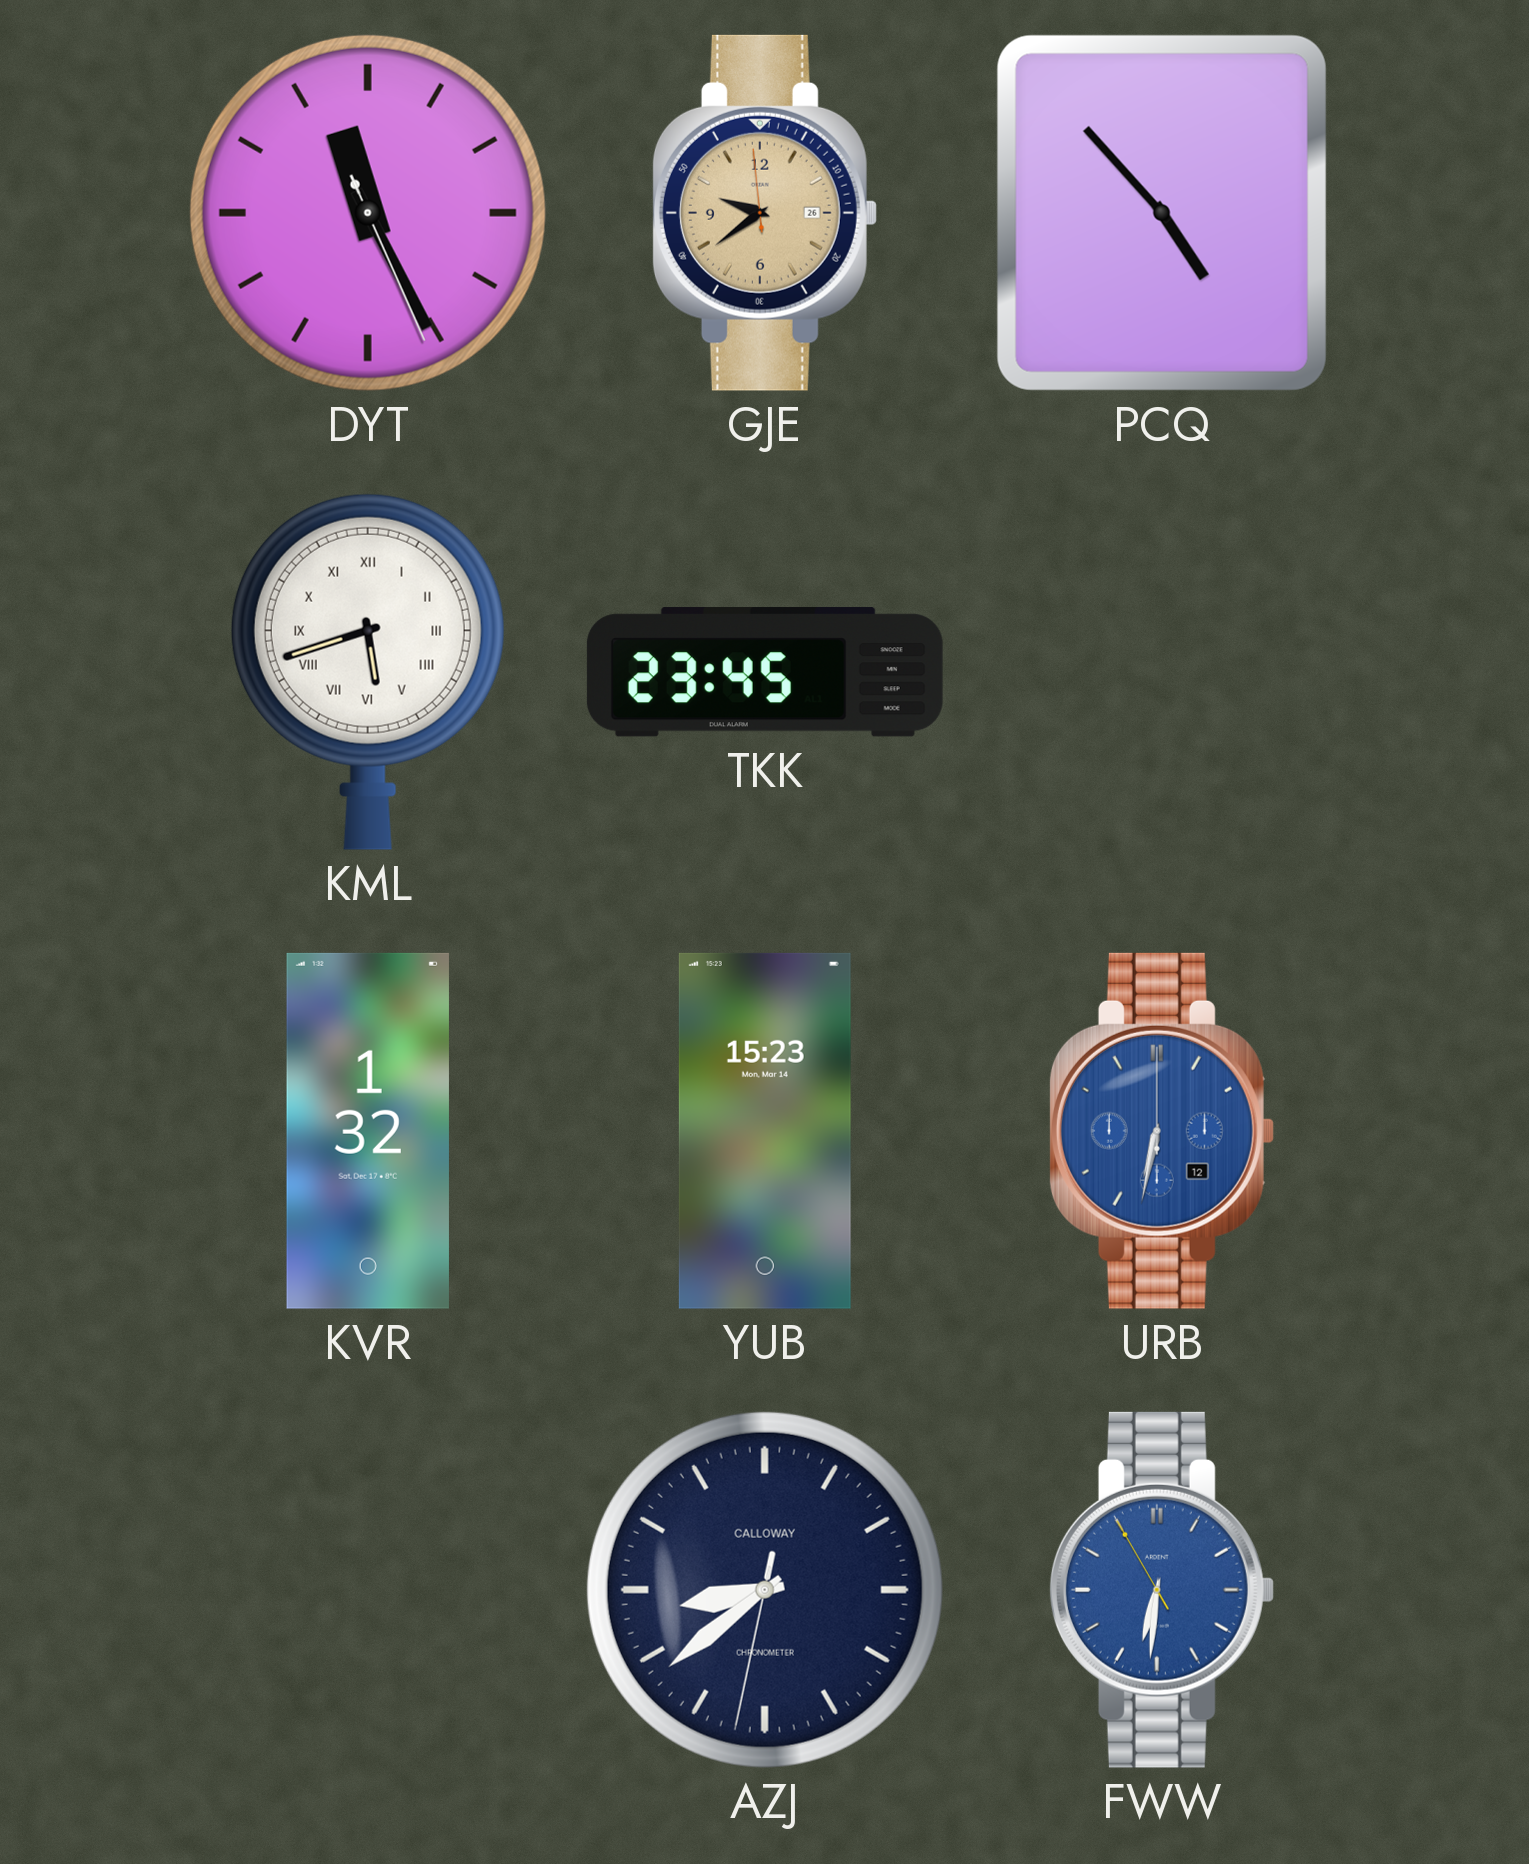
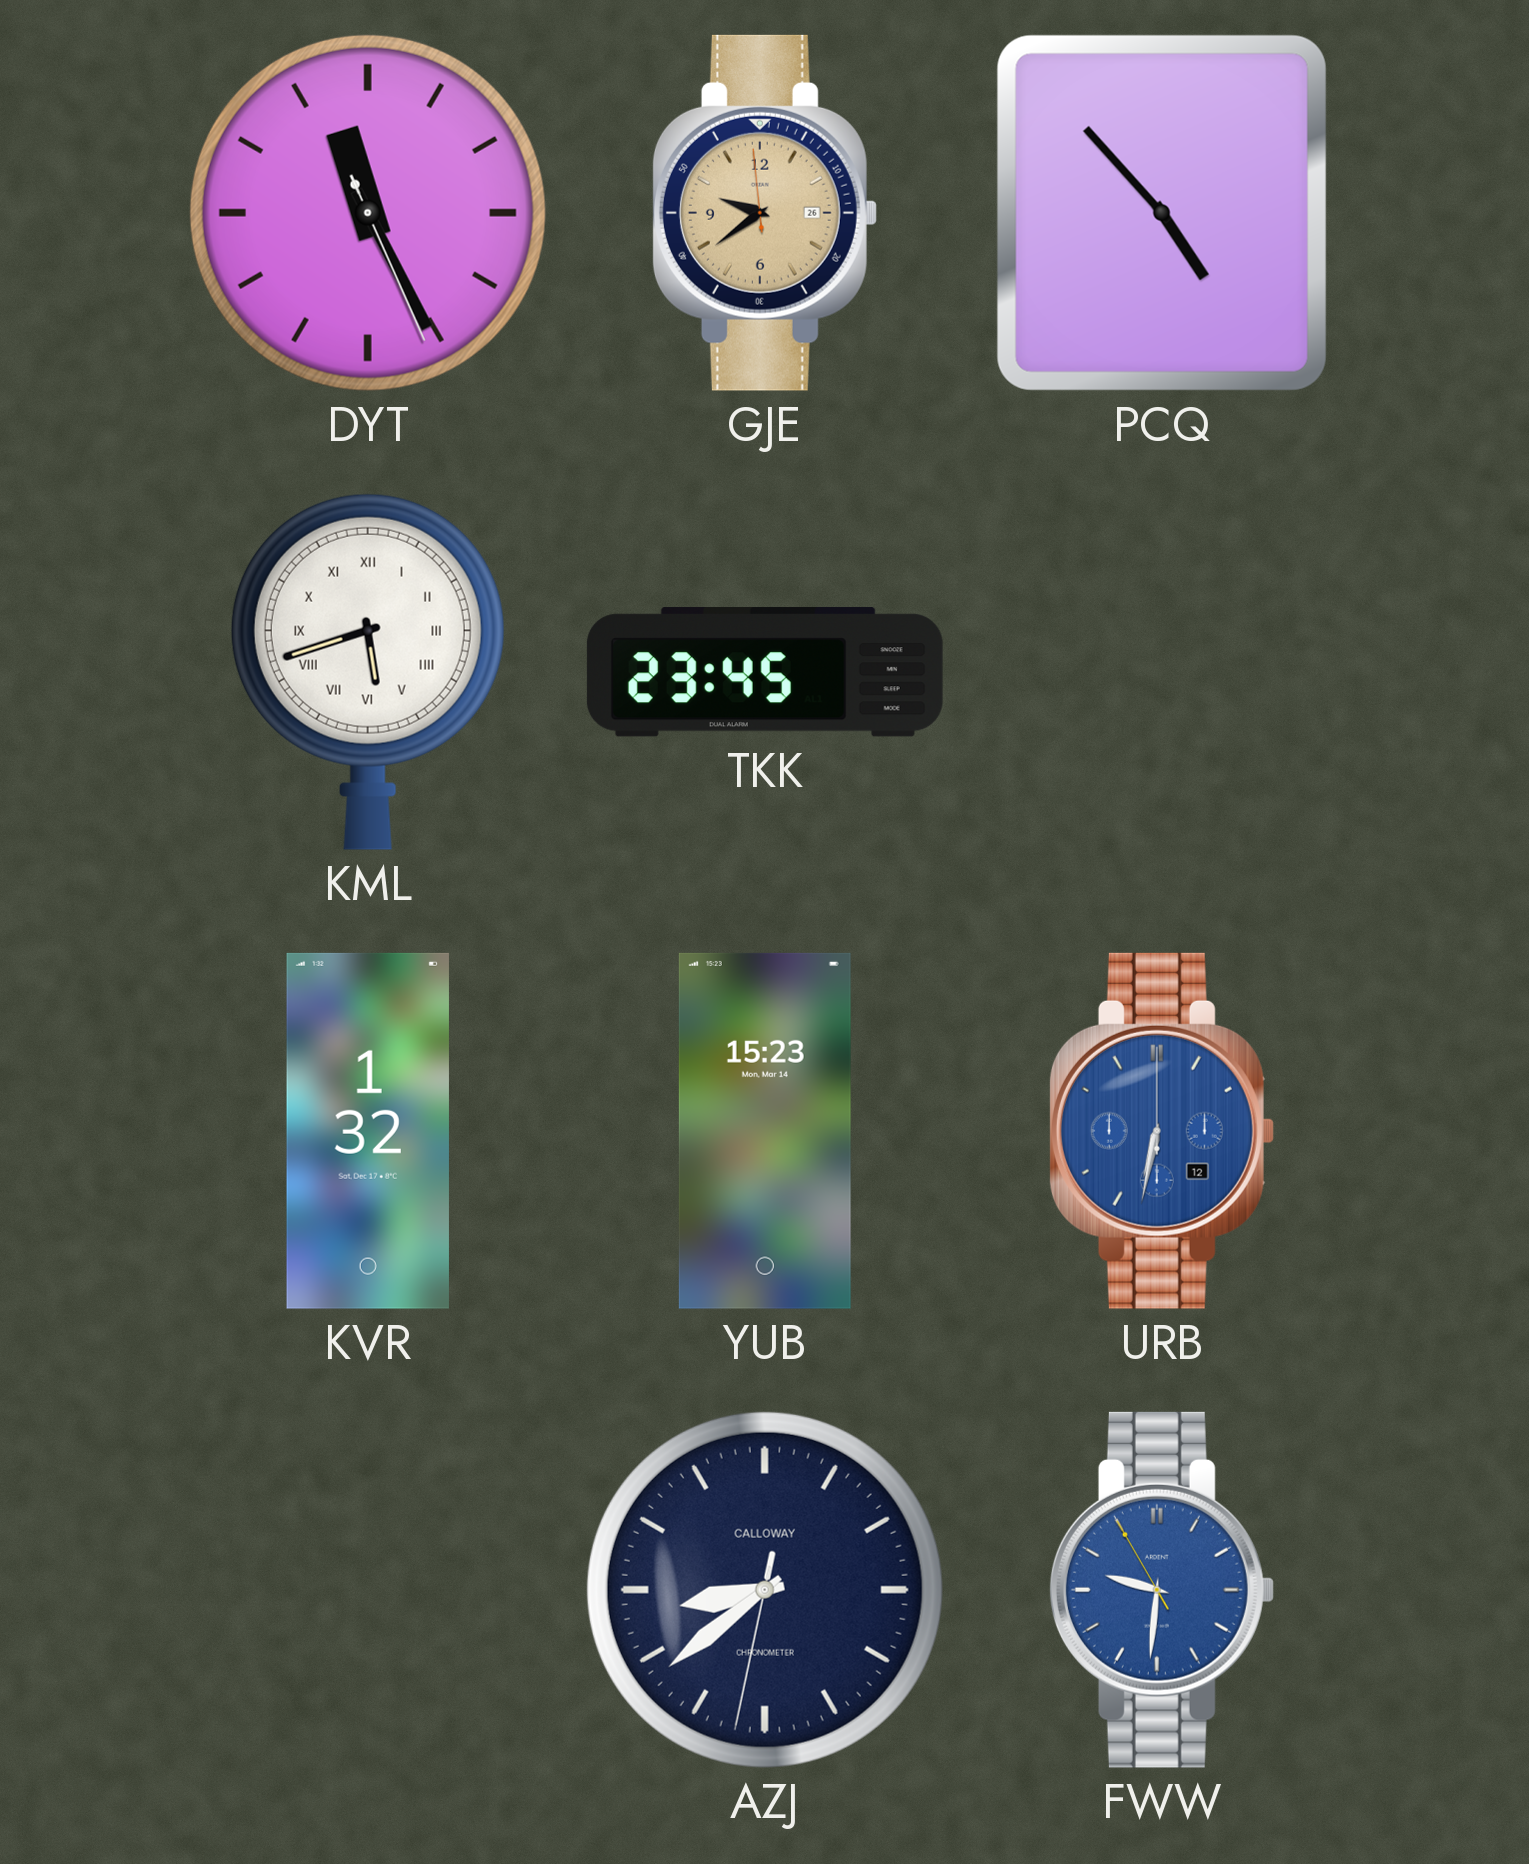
FWW: 6:30 -> 9:30
